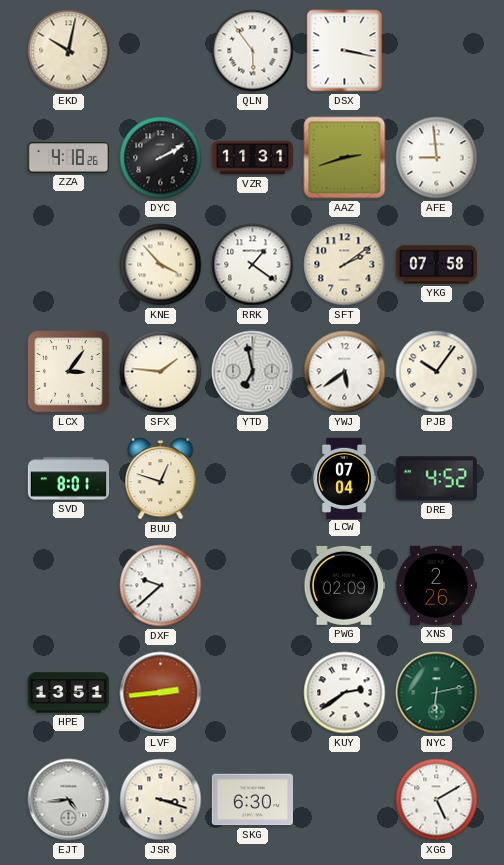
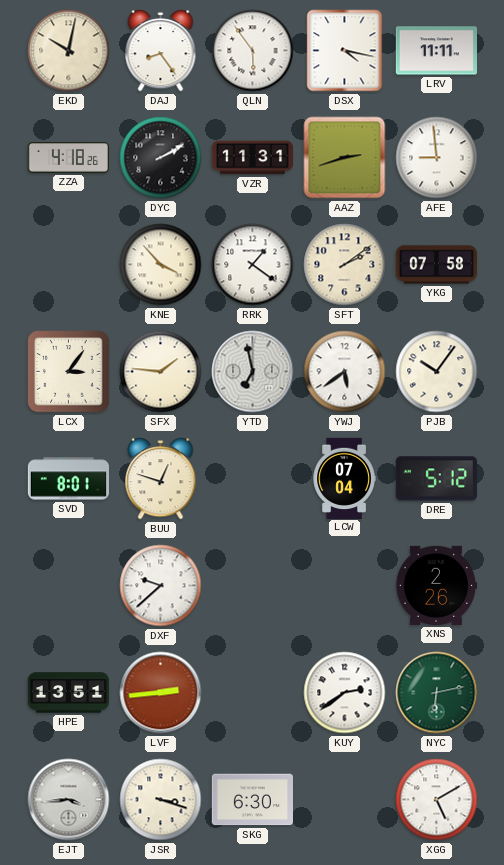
DAJ: none -> 8:24
DSX: 3:17 -> 4:17
LRV: none -> 11:11
DRE: 4:52 -> 5:12
PWG: 02:09 -> none
EJT: 4:44 -> 3:44
